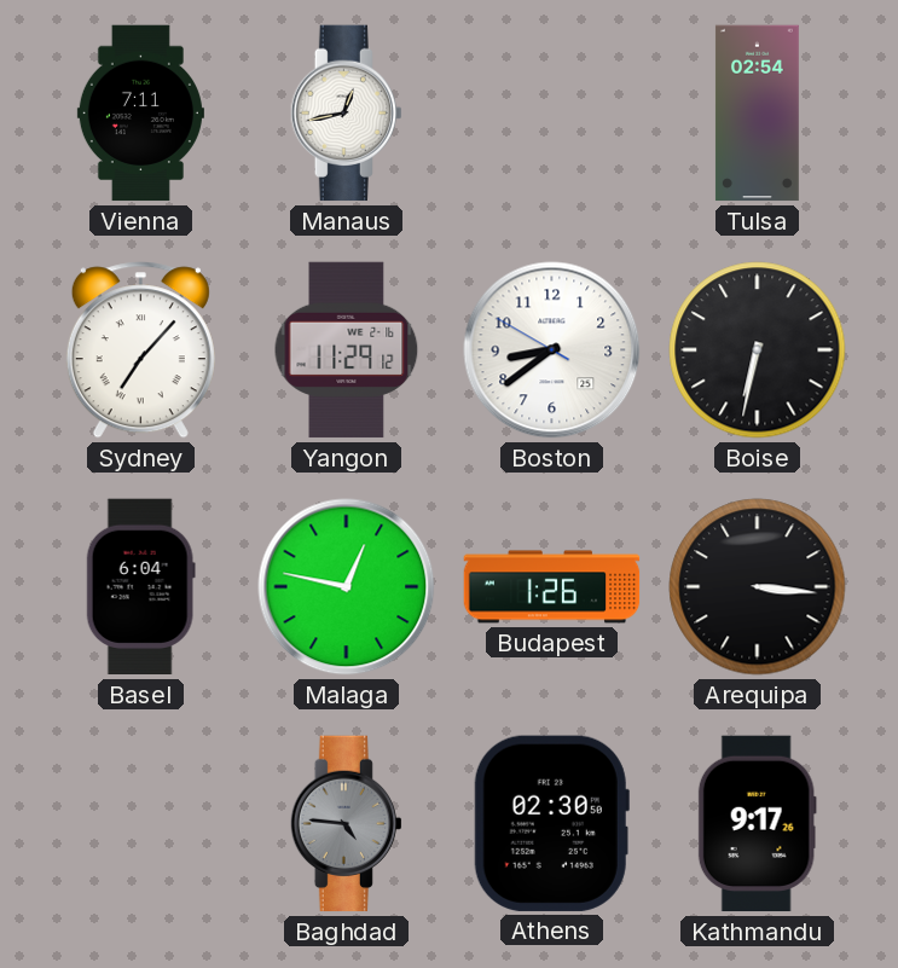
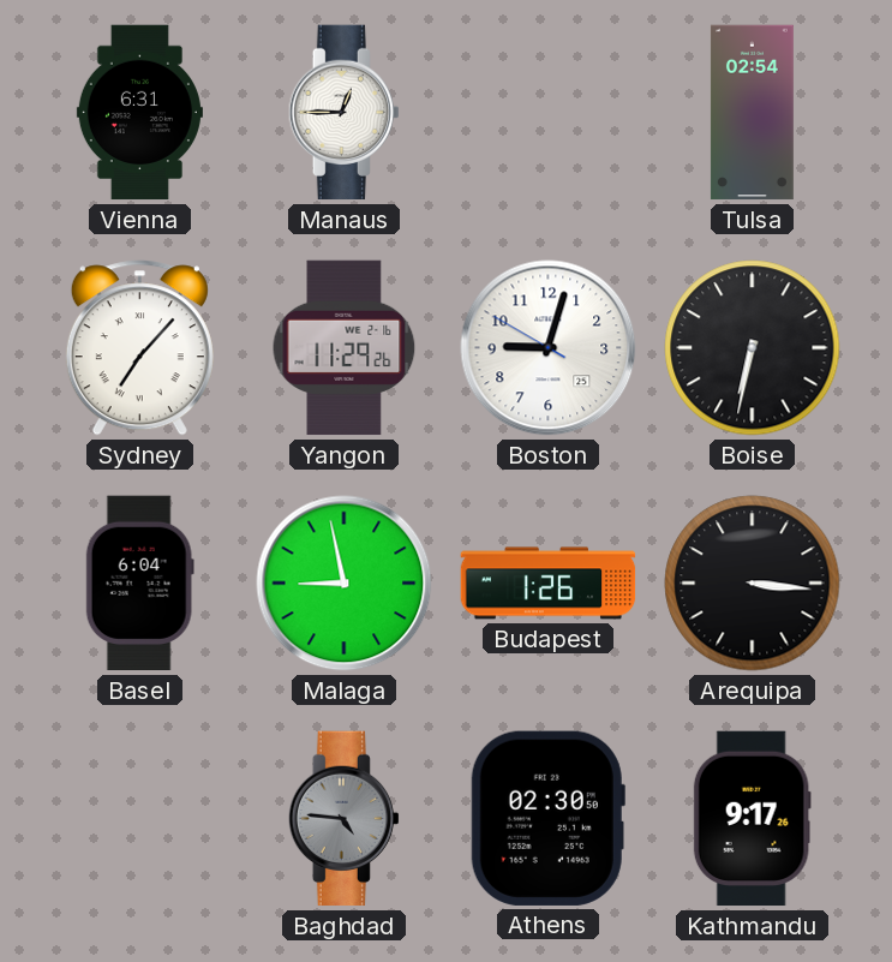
Vienna: 7:11 -> 6:31
Manaus: 12:43 -> 12:45
Yangon: 11:29:12 -> 11:29:26
Boston: 8:38 -> 9:02
Malaga: 12:47 -> 8:58
